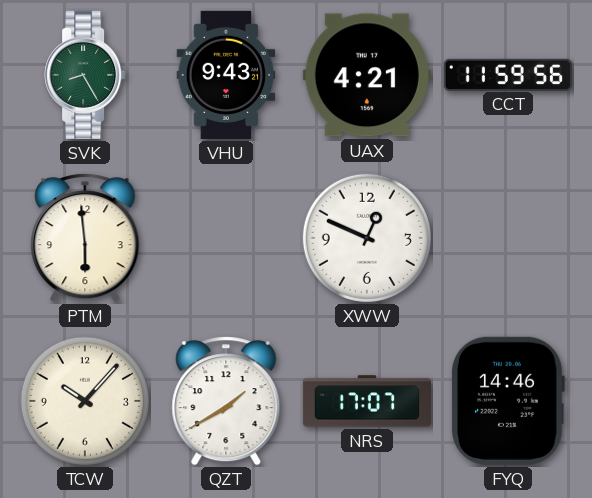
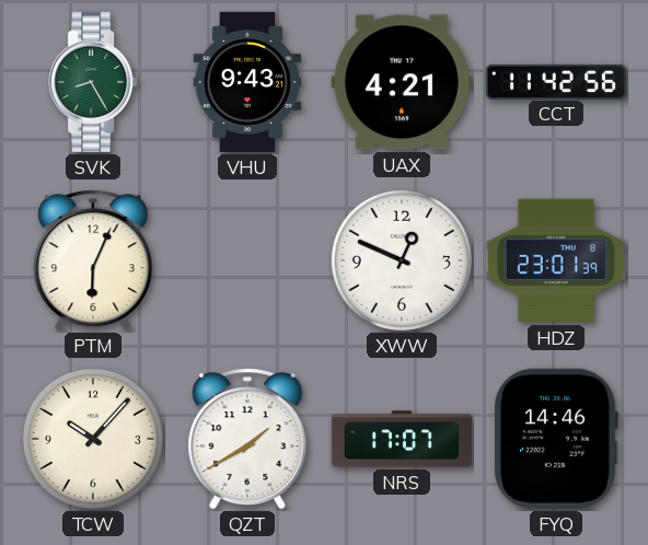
CCT: 11:59 -> 11:42
PTM: 5:59 -> 6:04
HDZ: none -> 23:01
